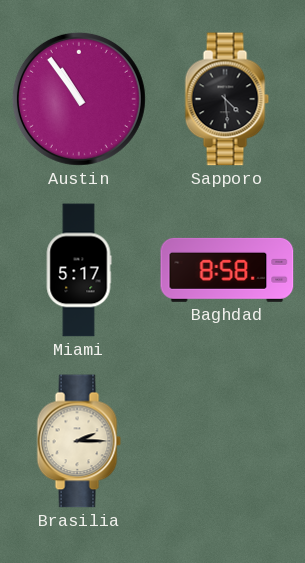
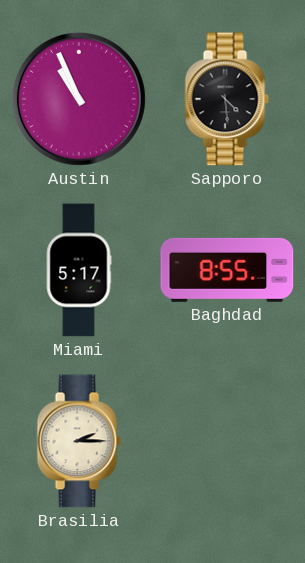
Austin: 10:54 -> 10:56
Baghdad: 8:58 -> 8:55
